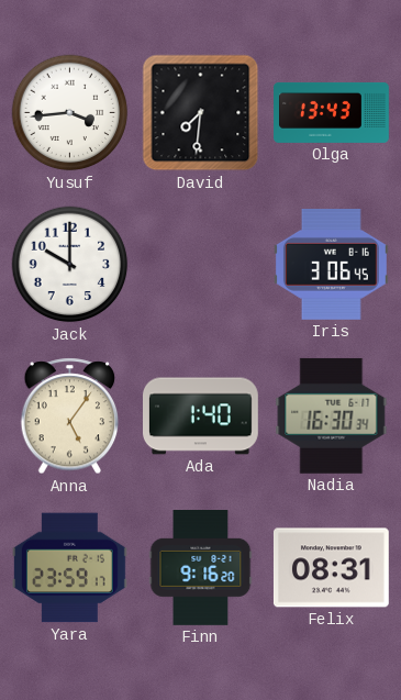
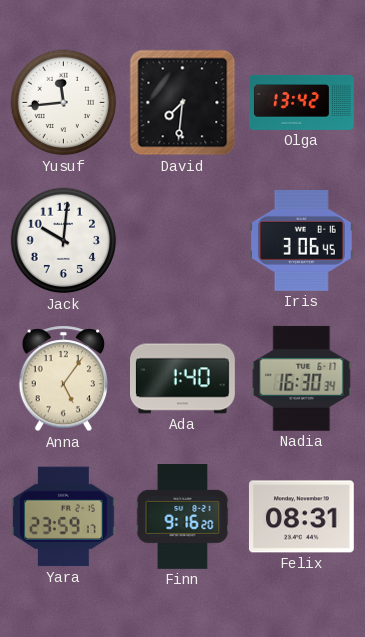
Yusuf: 3:44 -> 11:44
Olga: 13:43 -> 13:42
Jack: 10:00 -> 10:01
